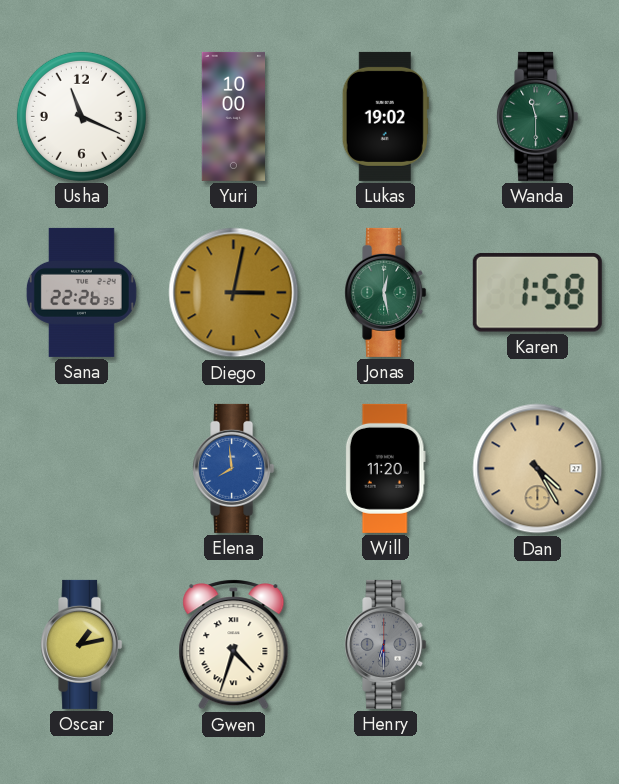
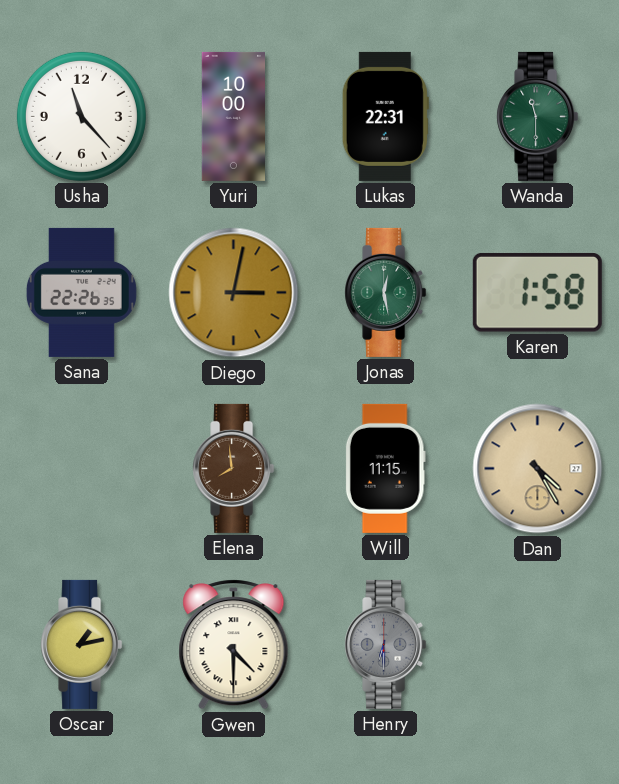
Usha: 11:19 -> 11:23
Lukas: 19:02 -> 22:31
Elena dial: blue -> brown
Will: 11:20 -> 11:15
Gwen: 4:33 -> 4:30
